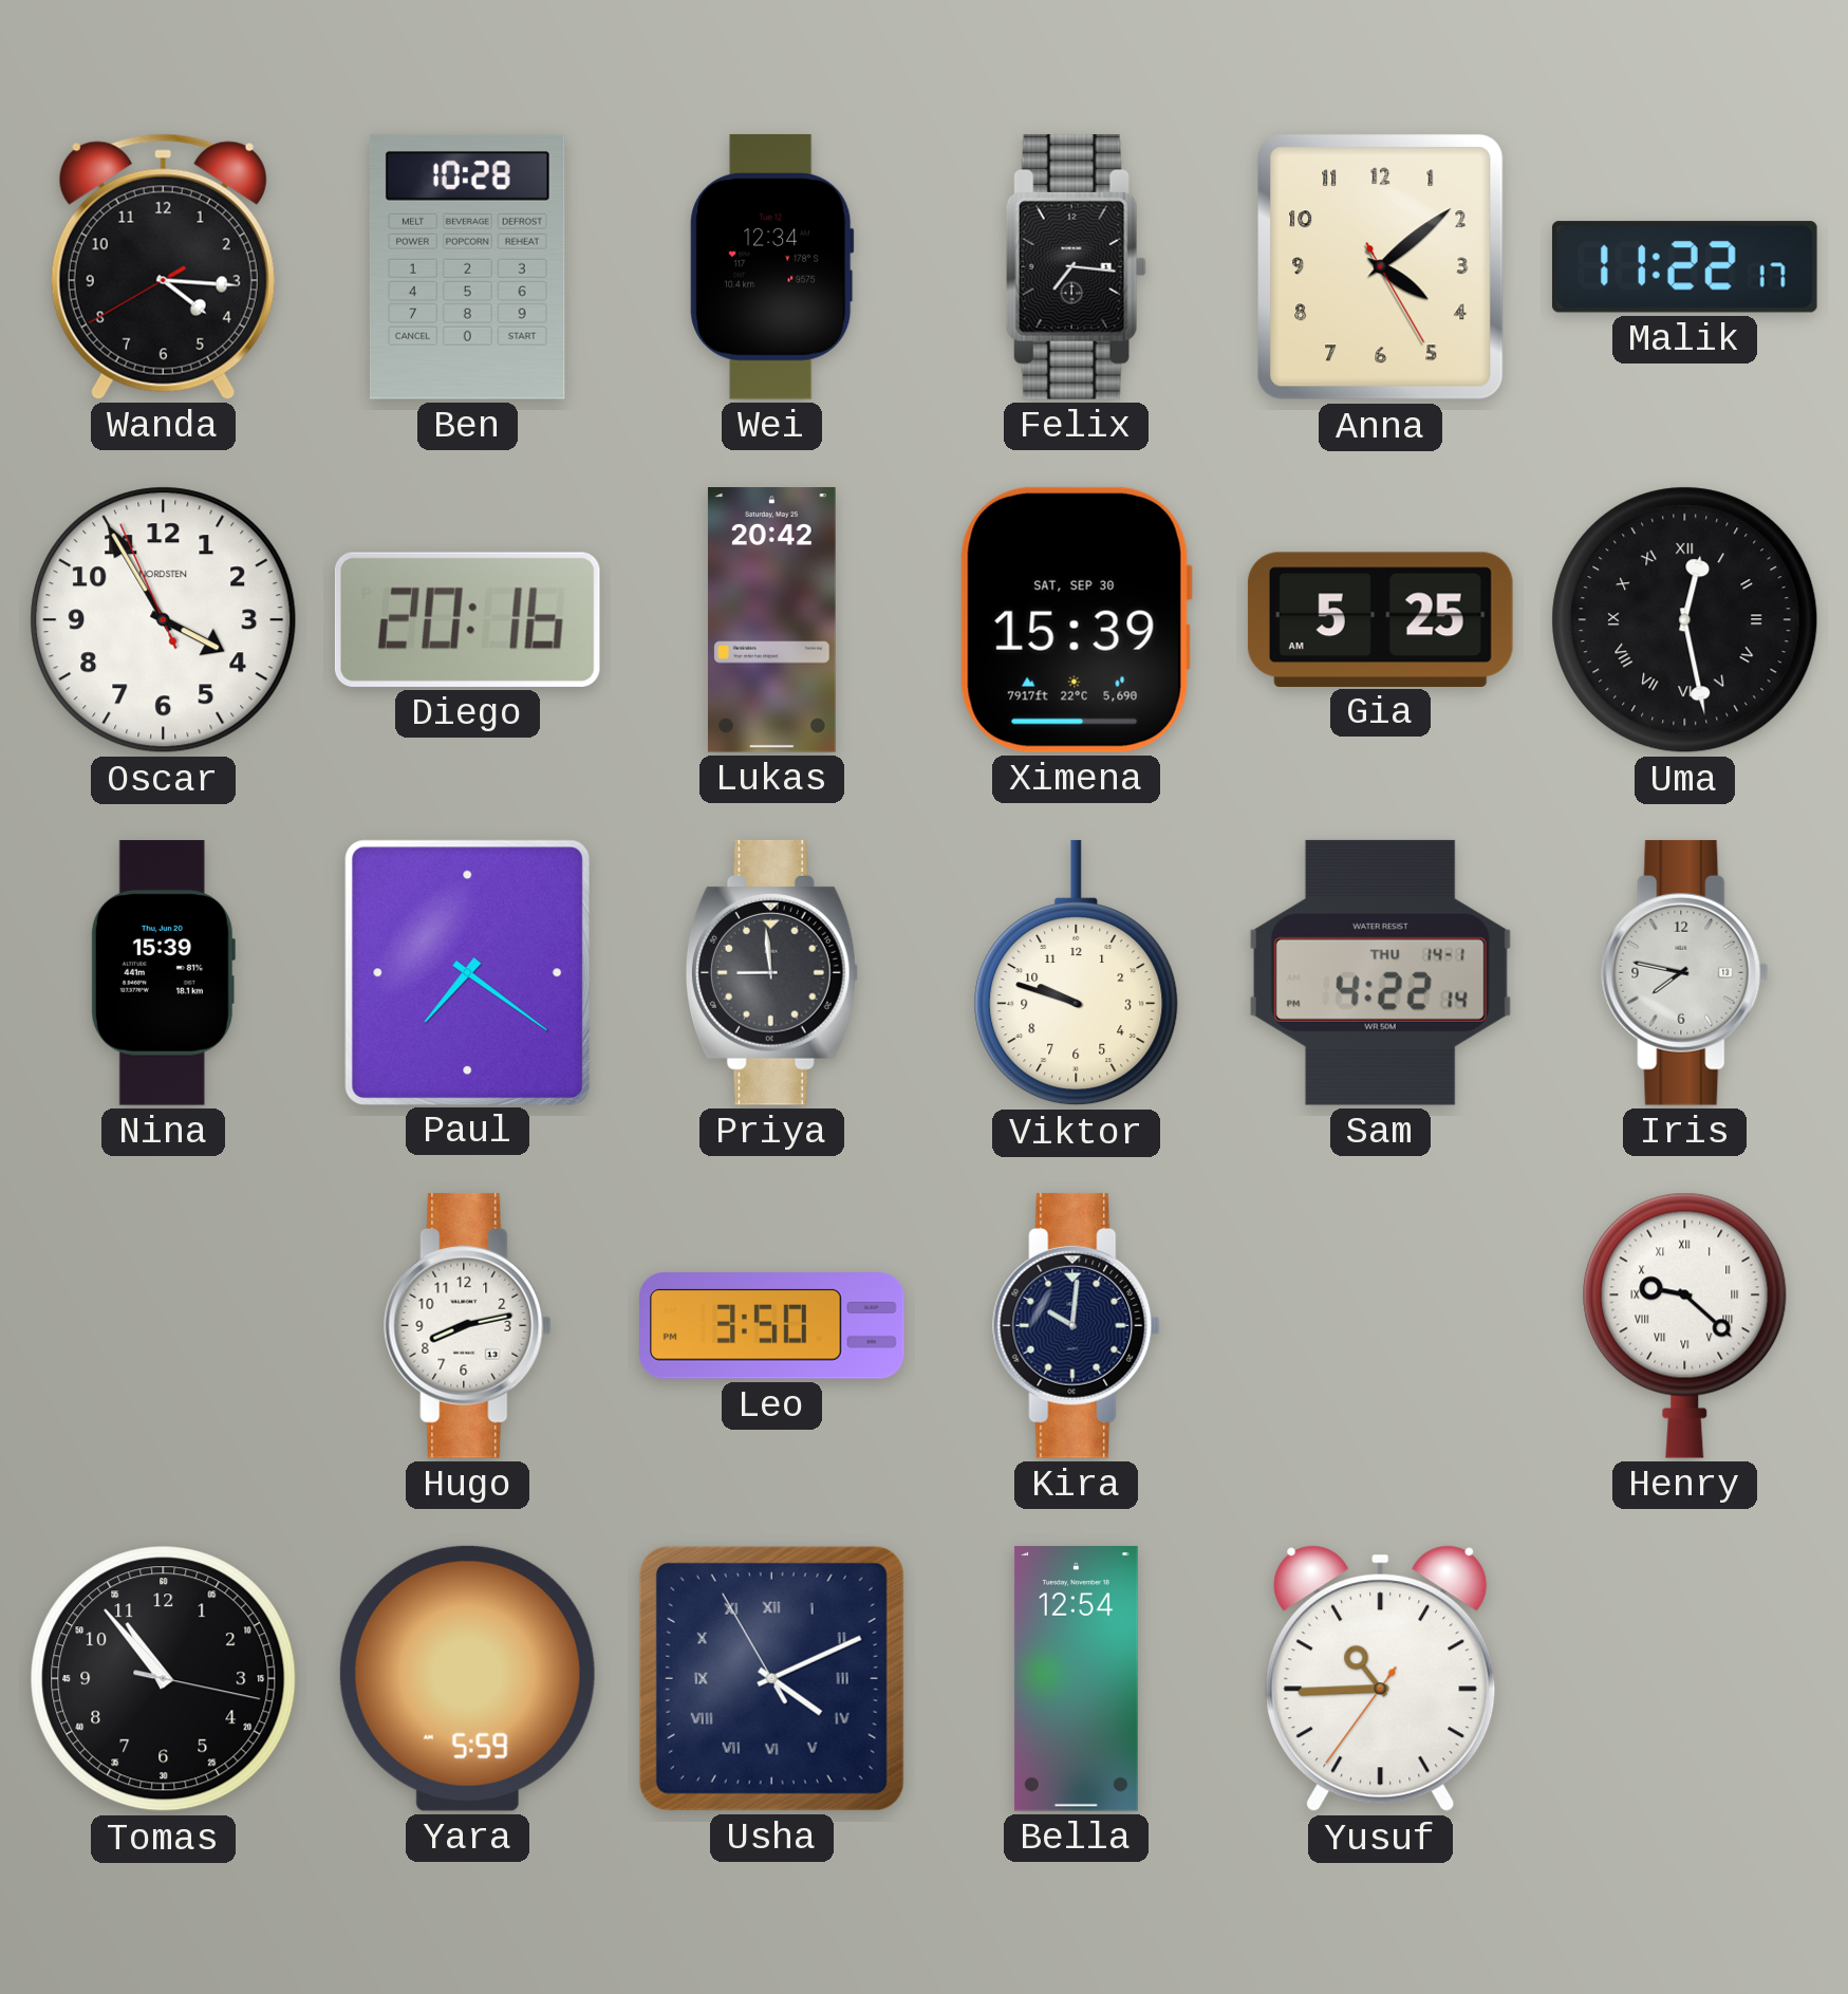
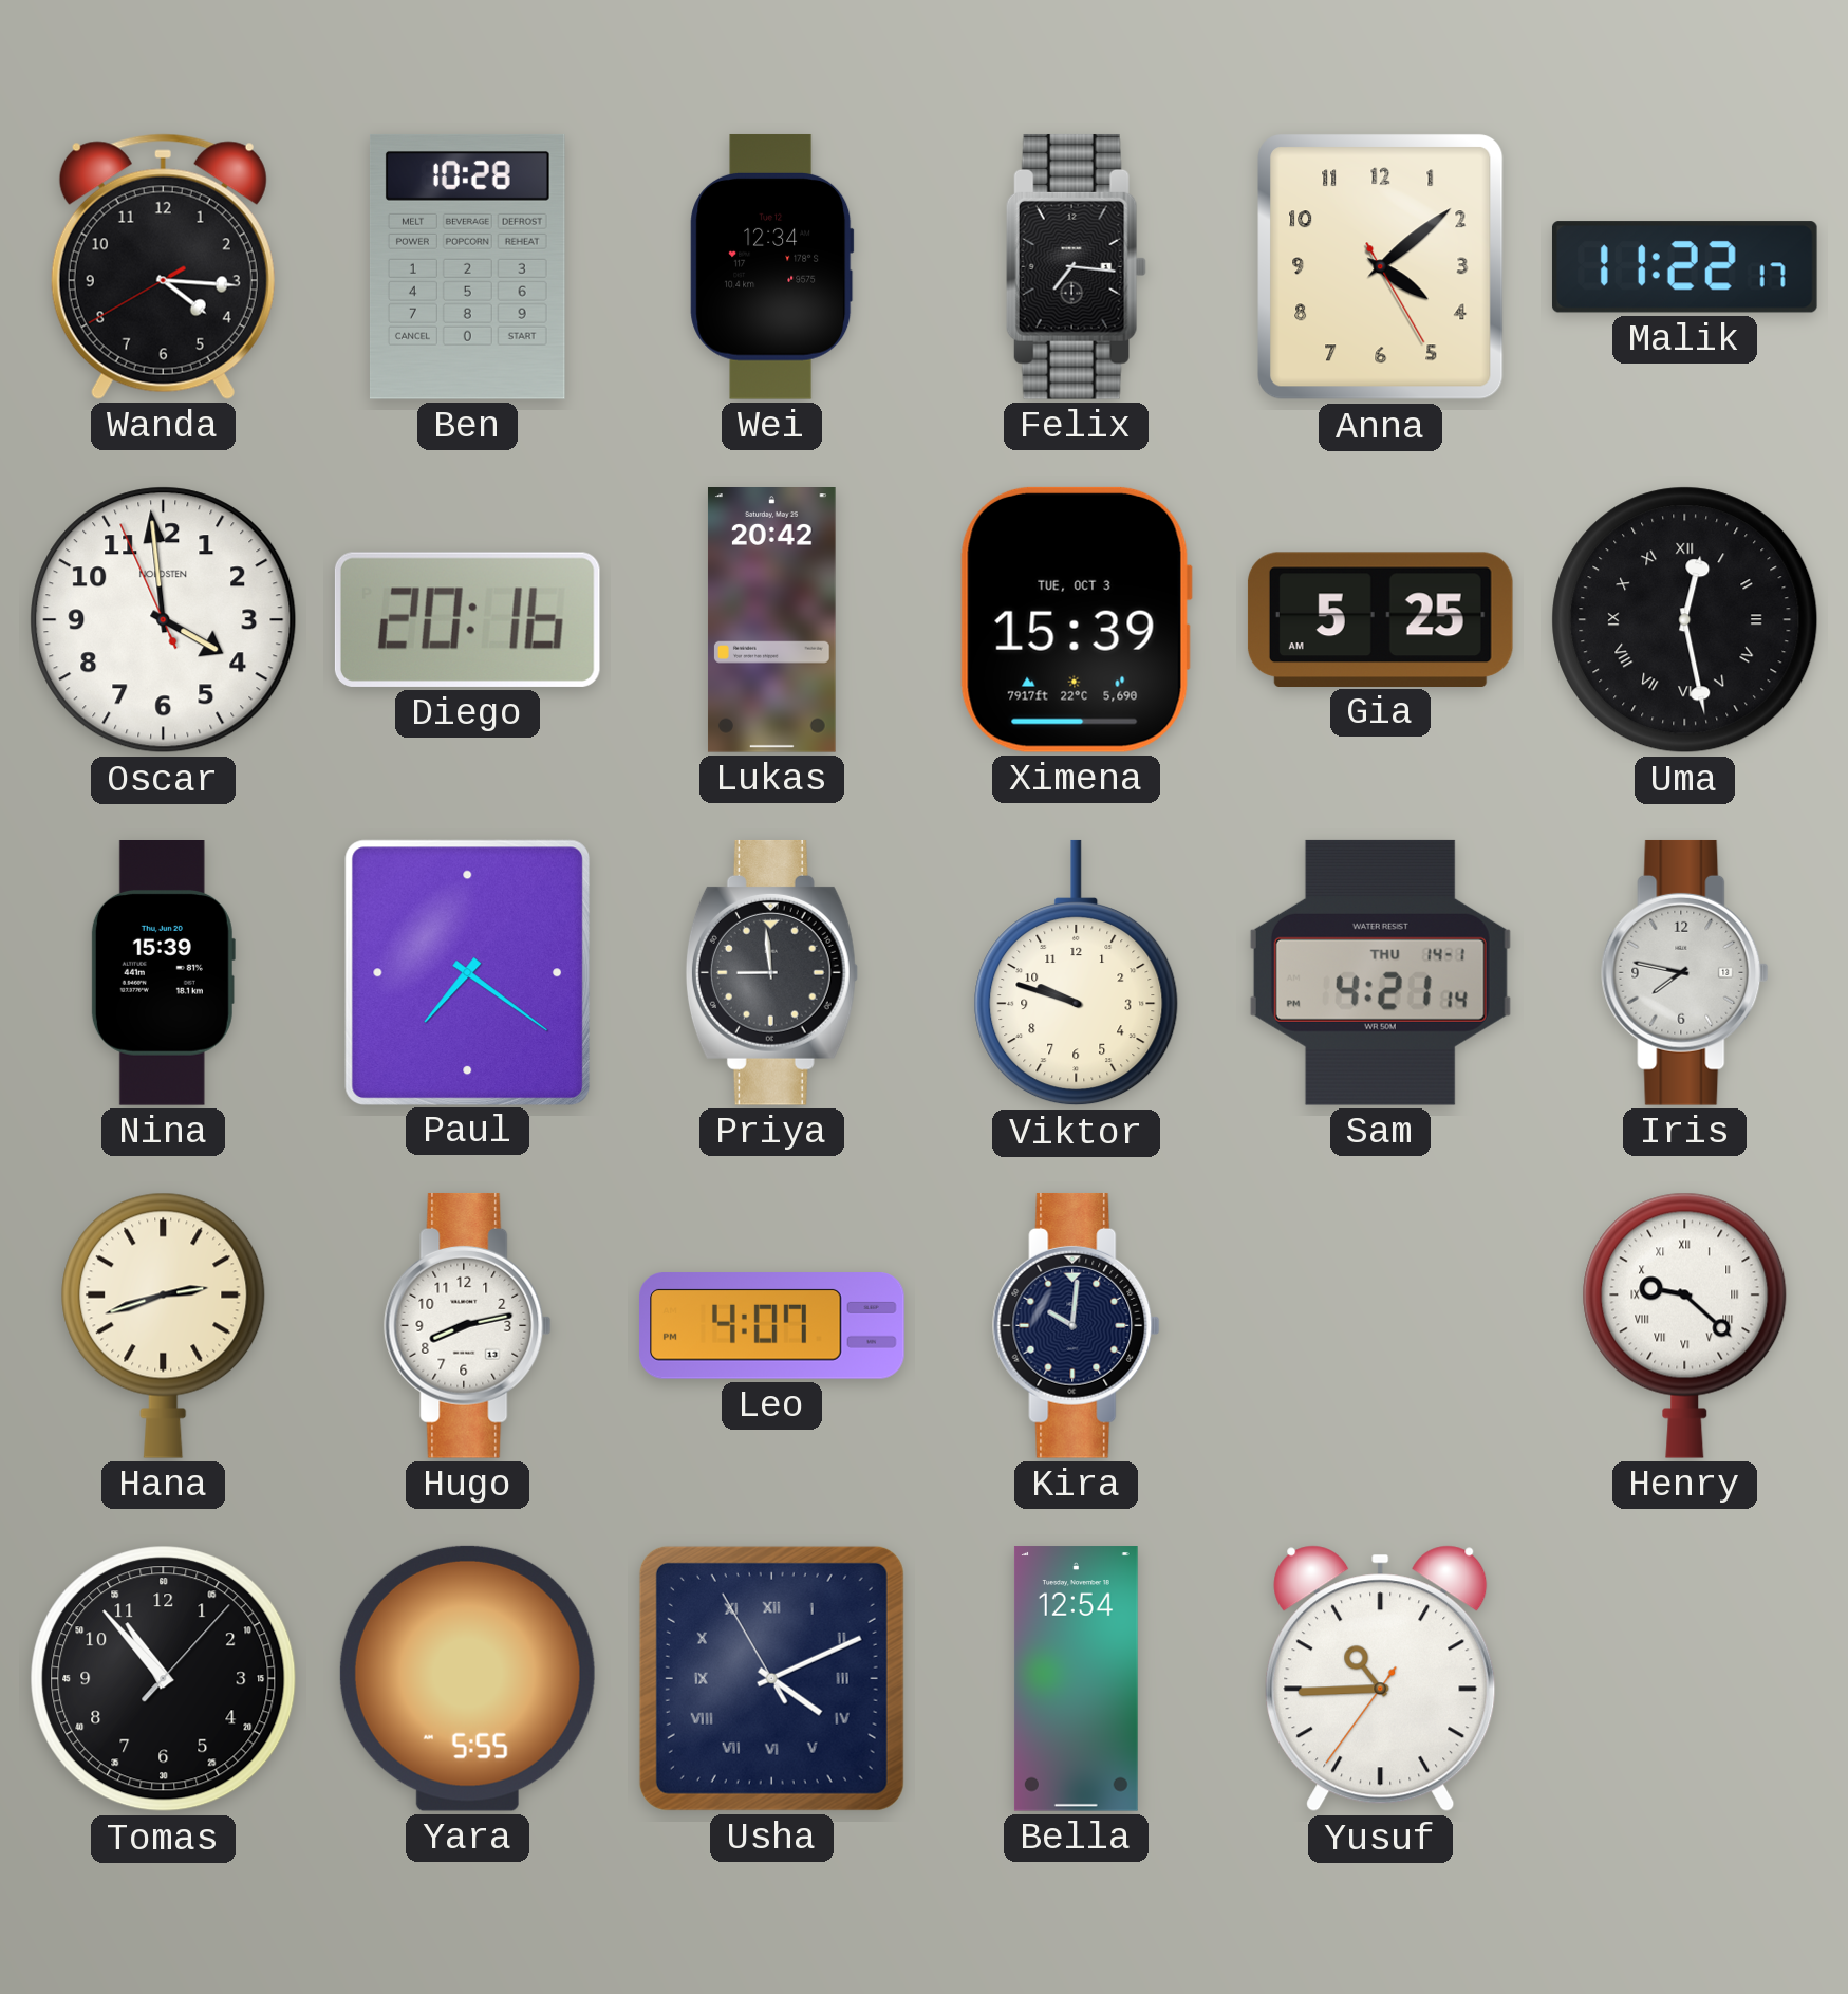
Oscar: 3:54 -> 3:58
Ximena date: SAT, SEP 30 -> TUE, OCT 3
Sam: 4:22 -> 4:21
Hana: none -> 2:42
Leo: 3:50 -> 4:07
Tomas: 10:53:17 -> 10:53:07
Yara: 5:59 -> 5:55
